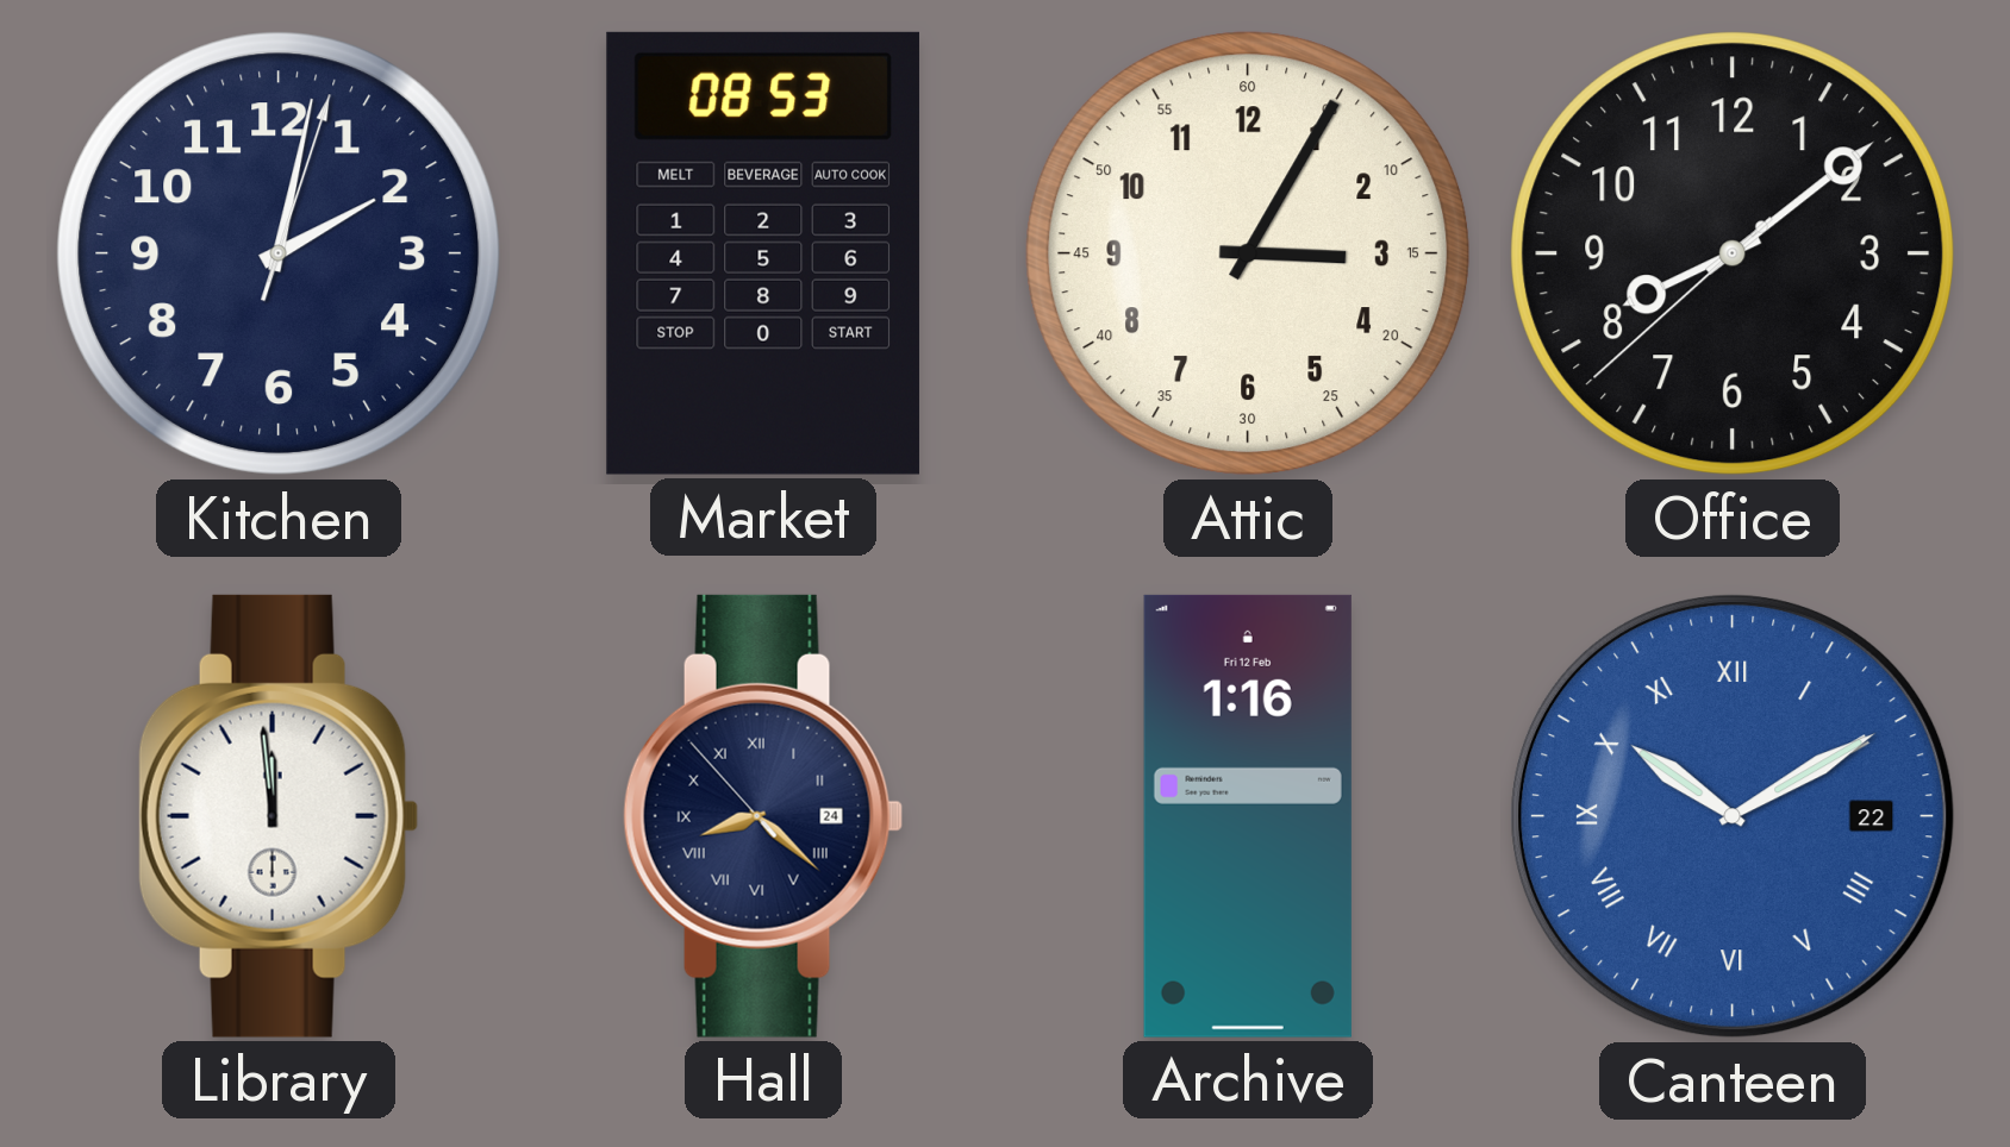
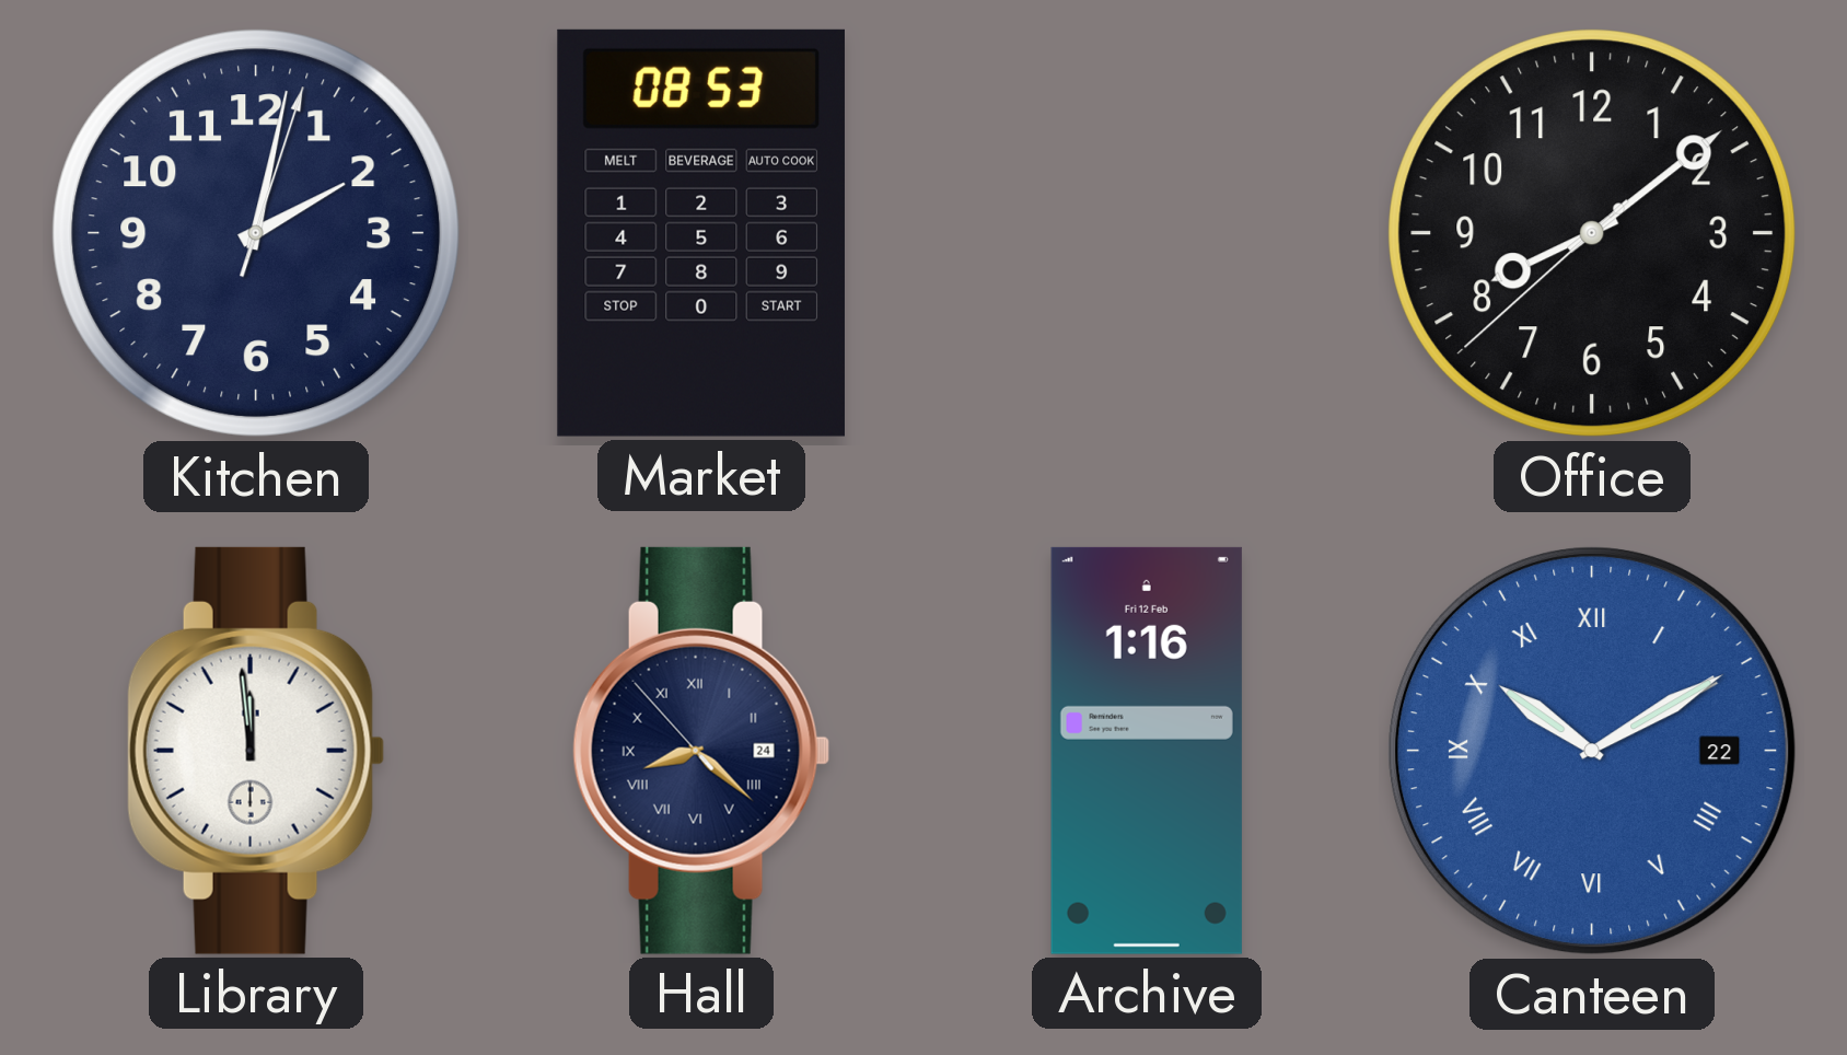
Attic: 3:05 -> none
